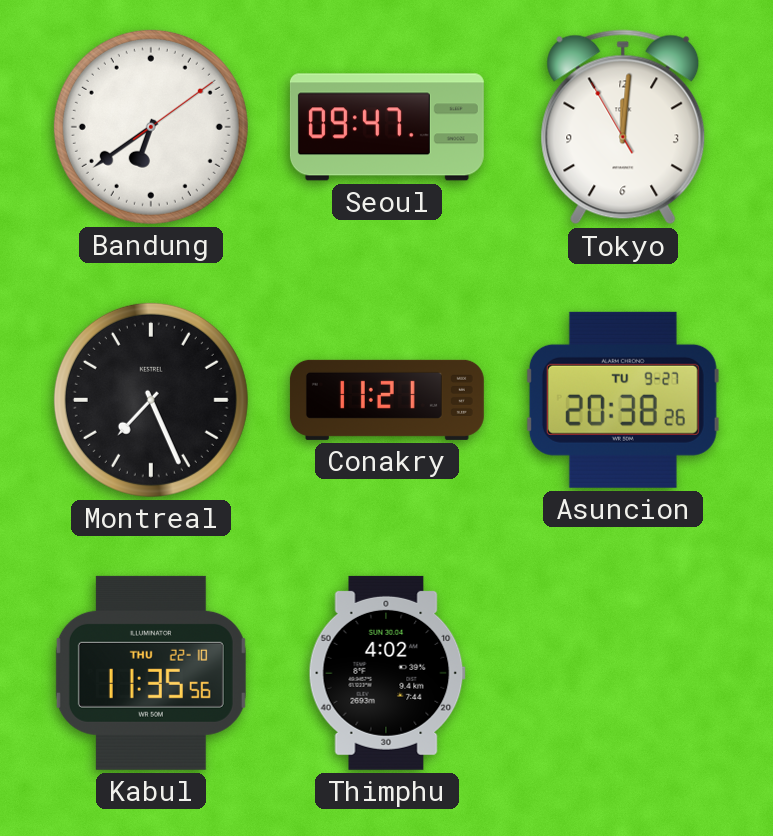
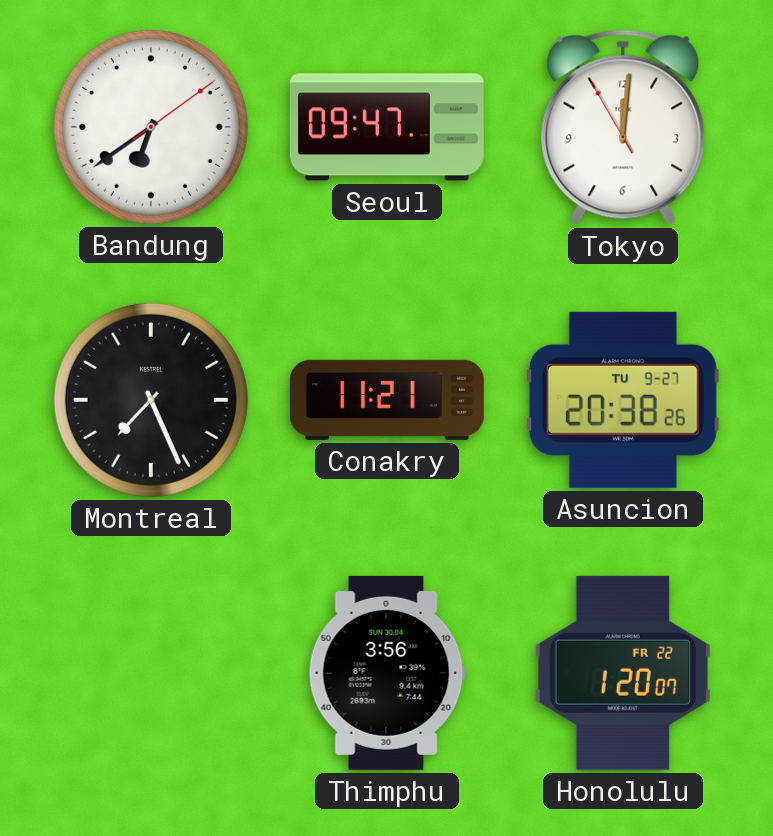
Kabul: 11:35 -> none
Thimphu: 4:02 -> 3:56
Honolulu: none -> 1:20
